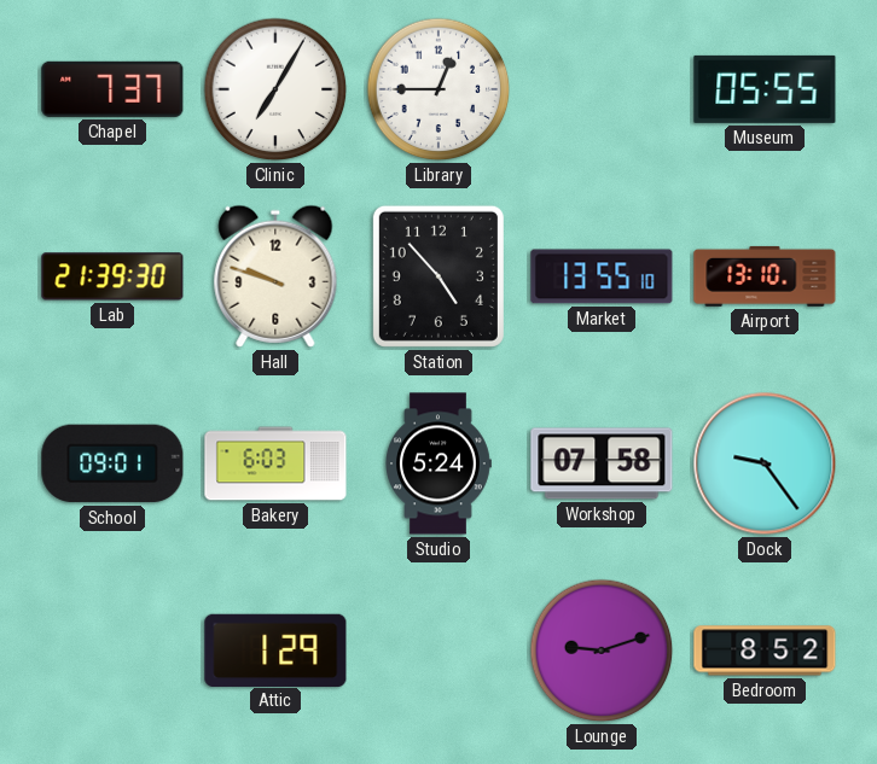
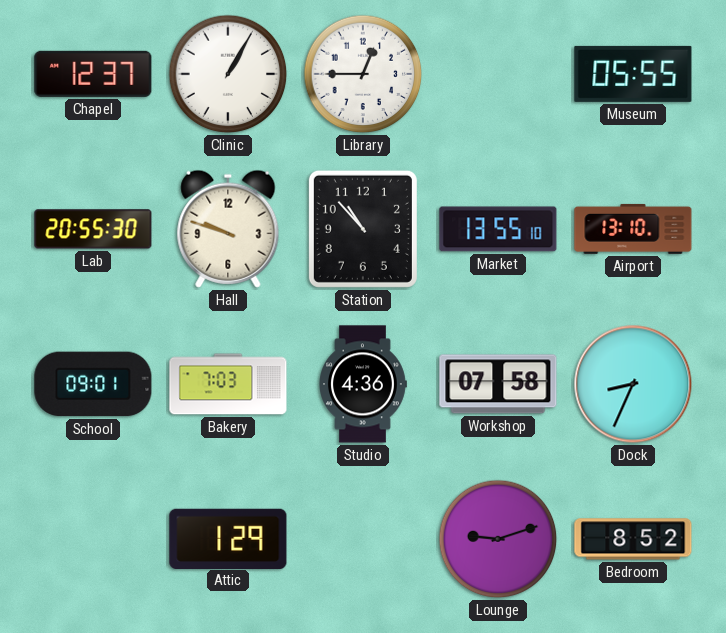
Chapel: 7:37 -> 12:37
Clinic: 7:05 -> 1:05
Lab: 21:39 -> 20:55
Station: 4:53 -> 10:53
Bakery: 6:03 -> 7:03
Studio: 5:24 -> 4:36
Dock: 9:24 -> 8:34
